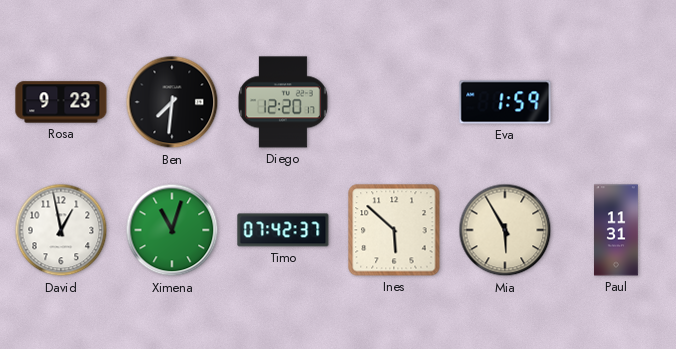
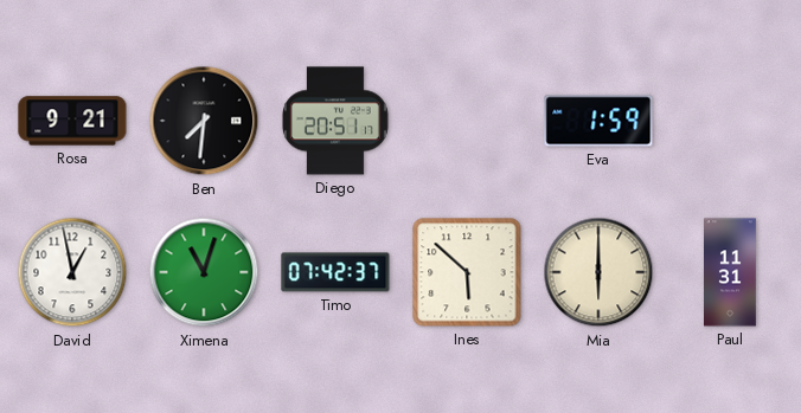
Rosa: 9:23 -> 9:21
Diego: 12:20 -> 20:51
Mia: 5:55 -> 6:00
